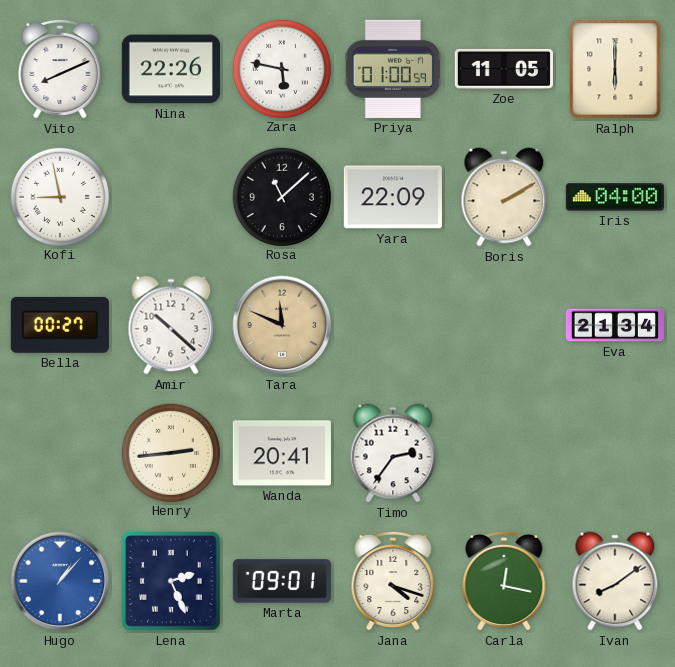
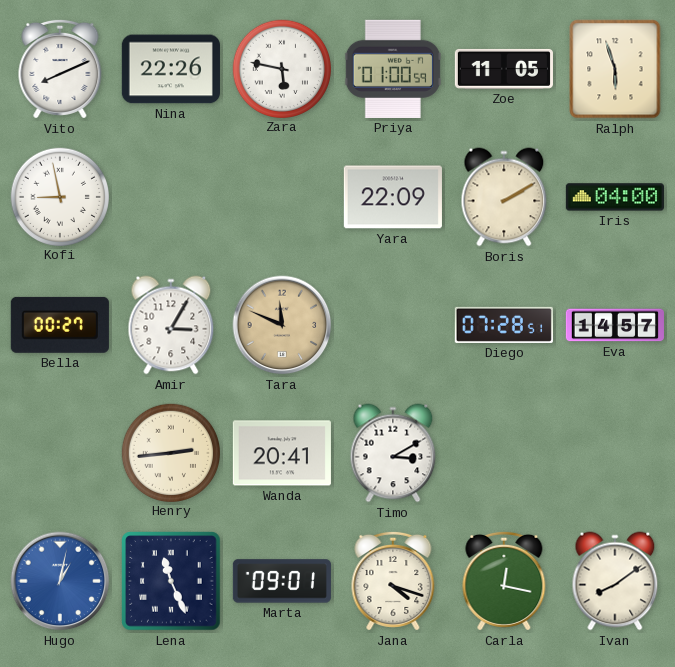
Ralph: 6:00 -> 5:57
Rosa: 11:08 -> none
Amir: 10:22 -> 3:05
Diego: none -> 07:28
Eva: 21:34 -> 14:57
Timo: 2:36 -> 3:10
Hugo: 1:07 -> 1:02
Lena: 2:26 -> 11:26
